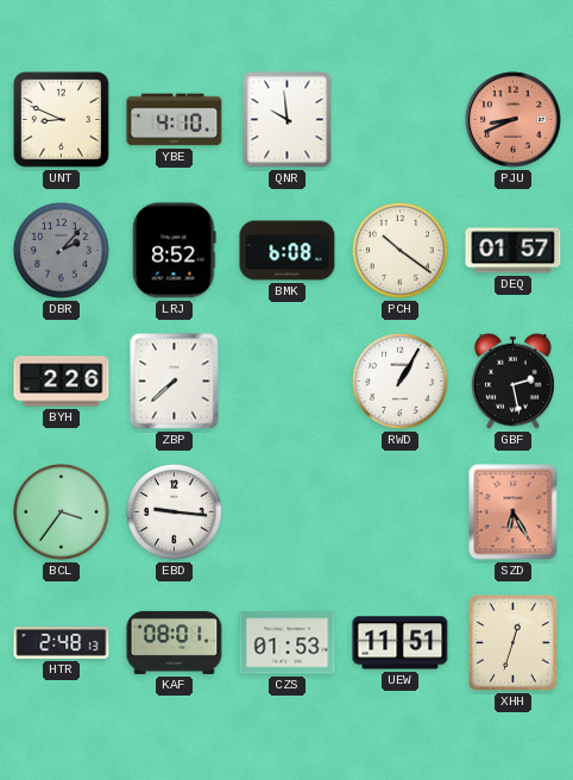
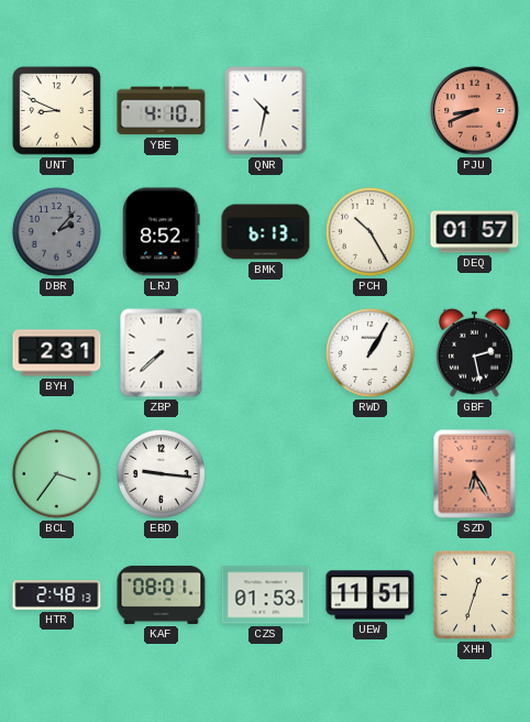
QNR: 9:59 -> 10:32
BMK: 6:08 -> 6:13
PCH: 10:21 -> 10:25
BYH: 2:26 -> 2:31
